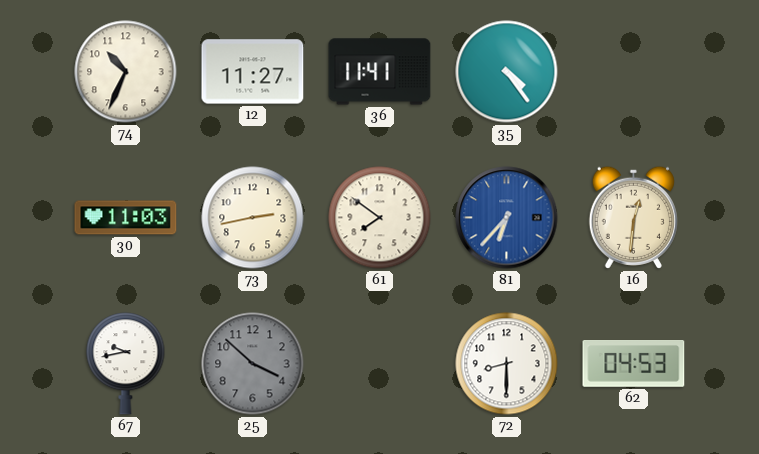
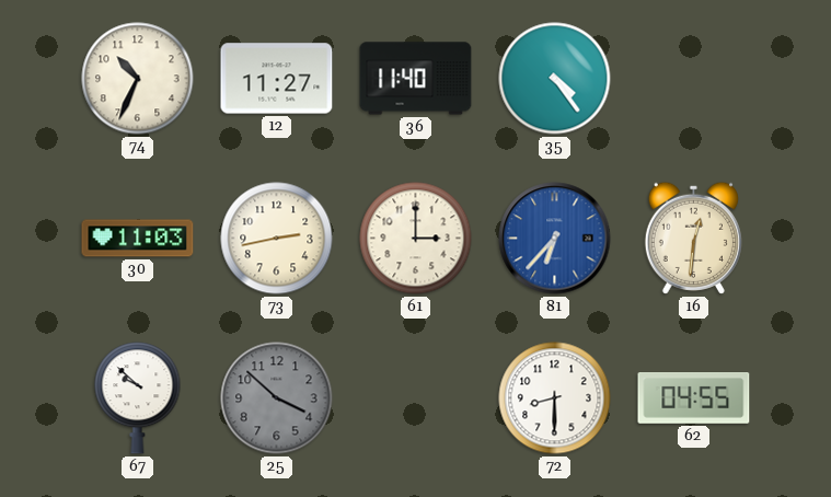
36: 11:41 -> 11:40
61: 7:51 -> 3:00
67: 9:43 -> 9:52
62: 04:53 -> 04:55
